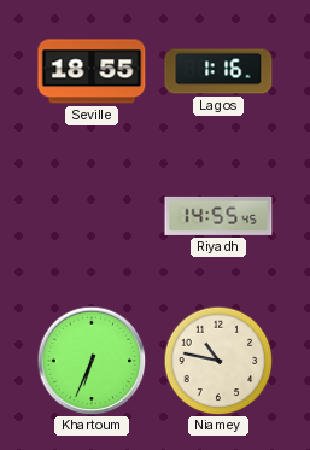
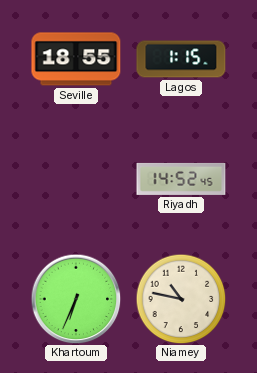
Lagos: 1:16 -> 1:15
Riyadh: 14:55 -> 14:52
